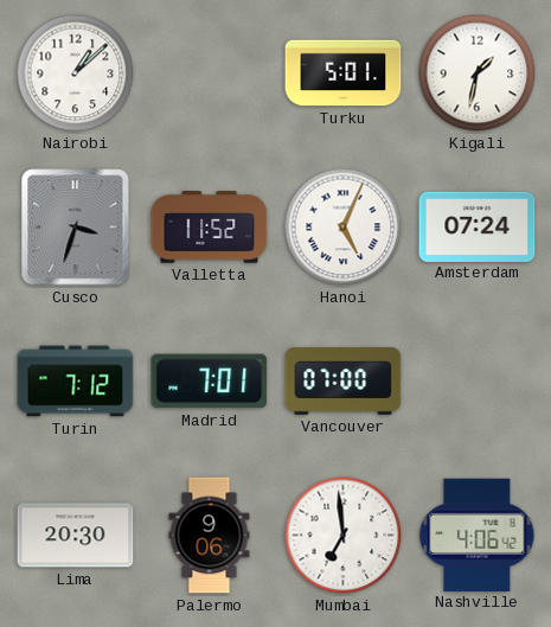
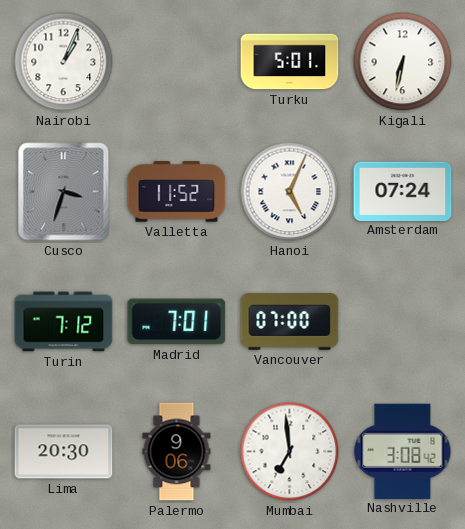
Nairobi: 1:08 -> 1:04
Kigali: 1:32 -> 6:32
Nashville: 4:06 -> 3:08
